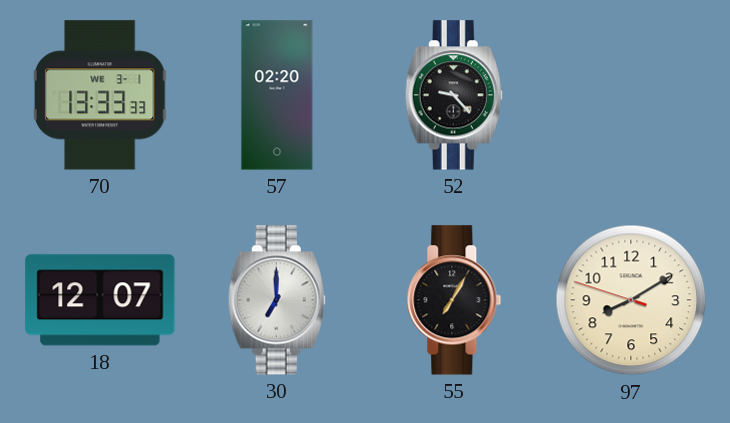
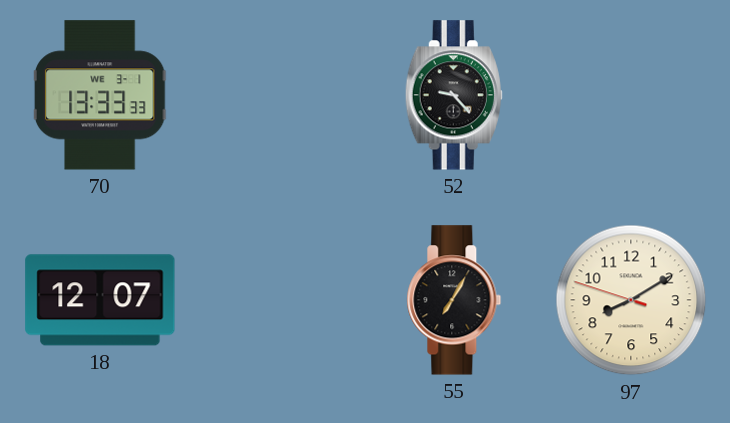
57: 02:20 -> none
30: 7:00 -> none
